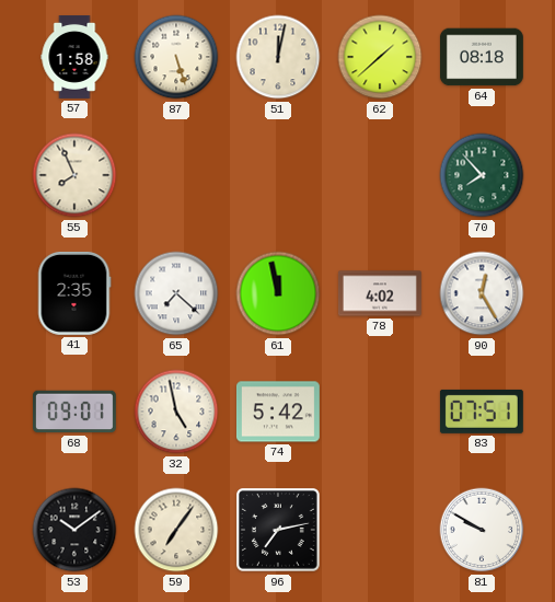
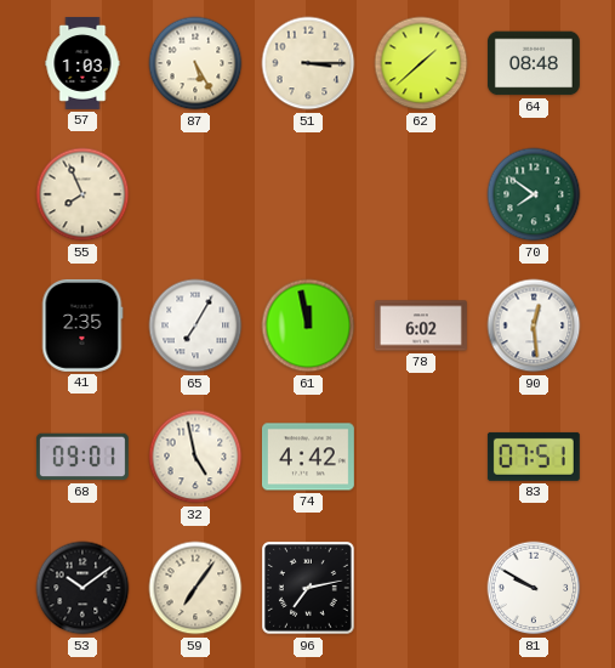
57: 1:58 -> 1:03
87: 5:27 -> 5:25
51: 12:02 -> 3:15
64: 08:18 -> 08:48
70: 7:53 -> 7:51
65: 7:22 -> 7:05
78: 4:02 -> 6:02
90: 12:25 -> 12:29
74: 5:42 -> 4:42
